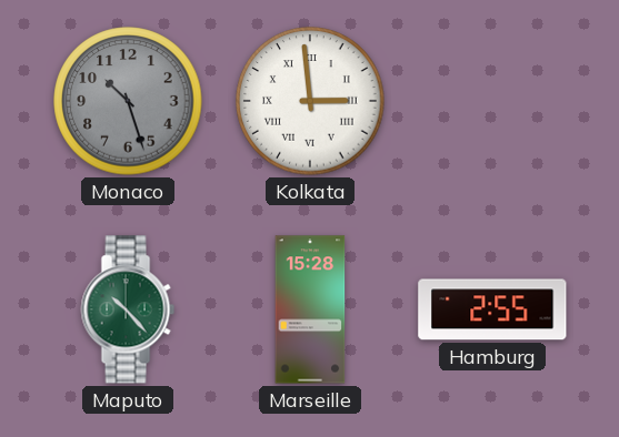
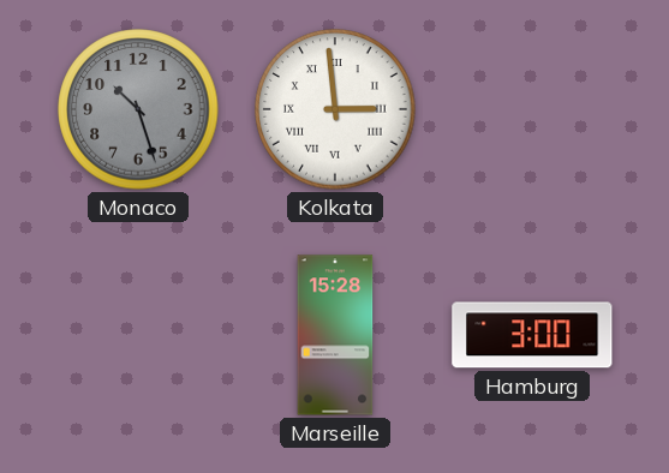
Maputo: 10:23 -> none
Hamburg: 2:55 -> 3:00
